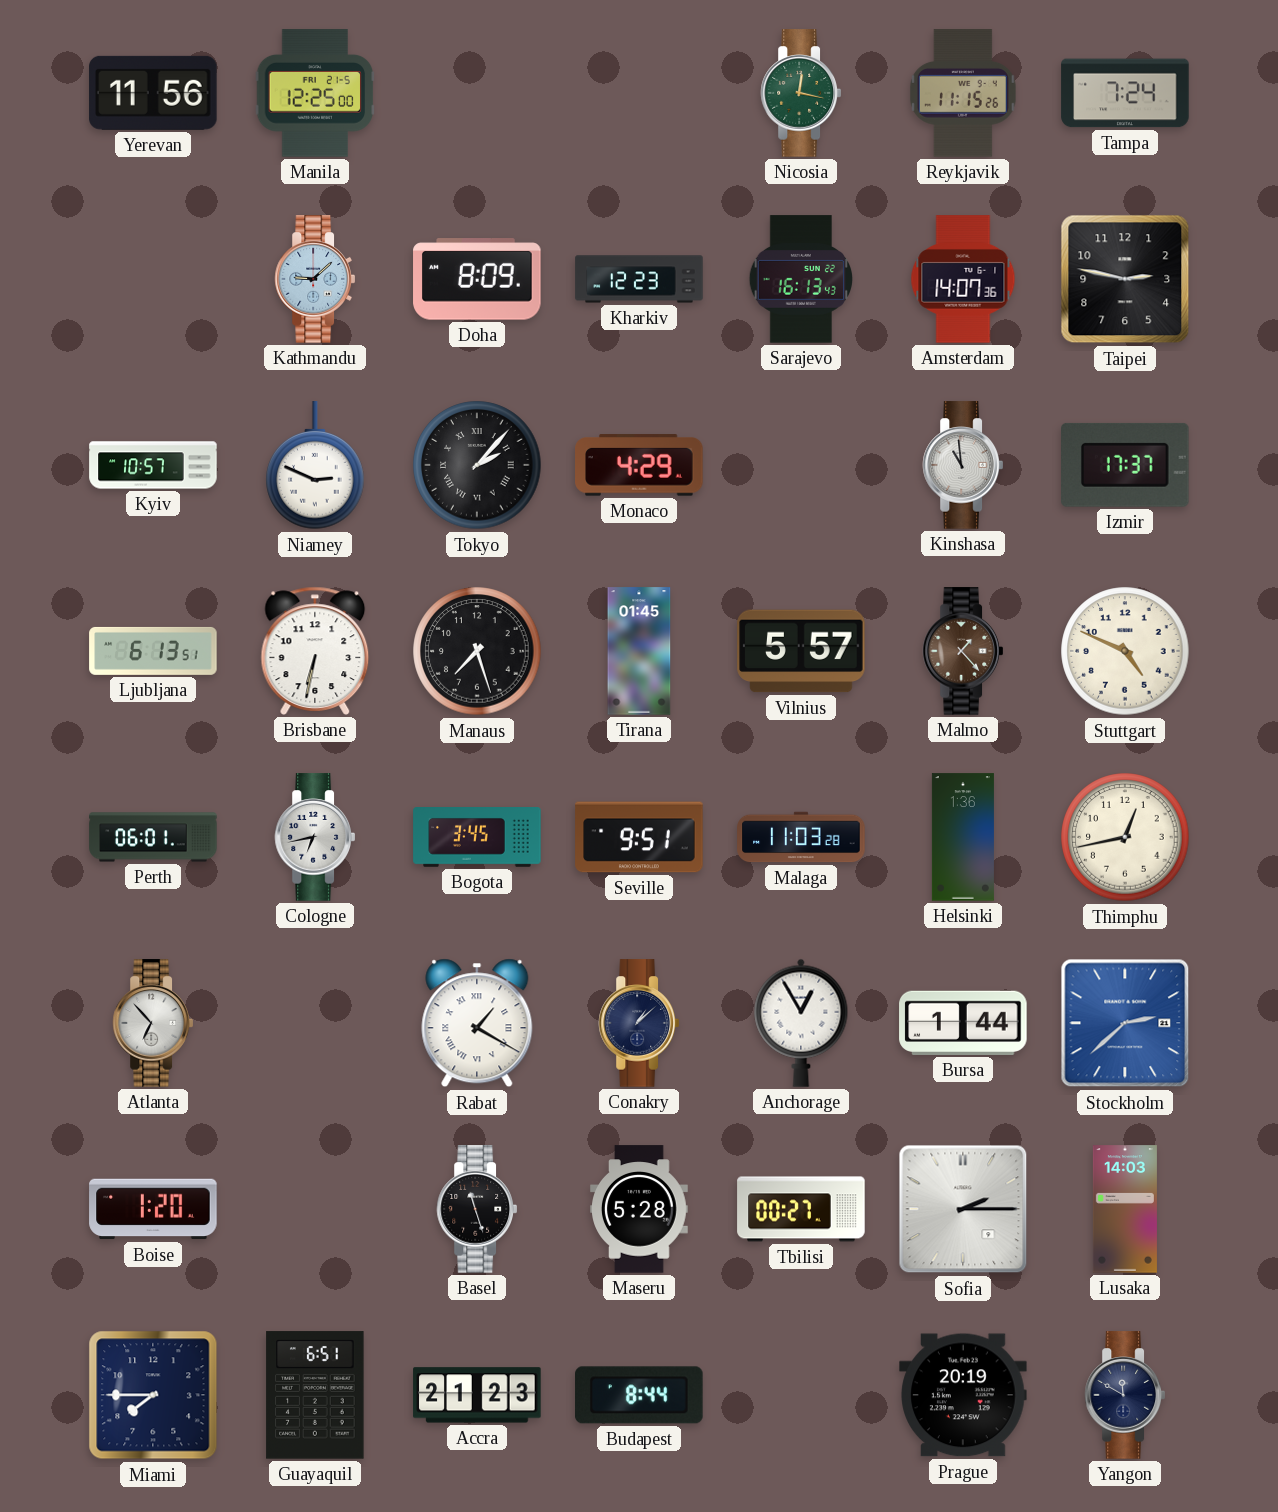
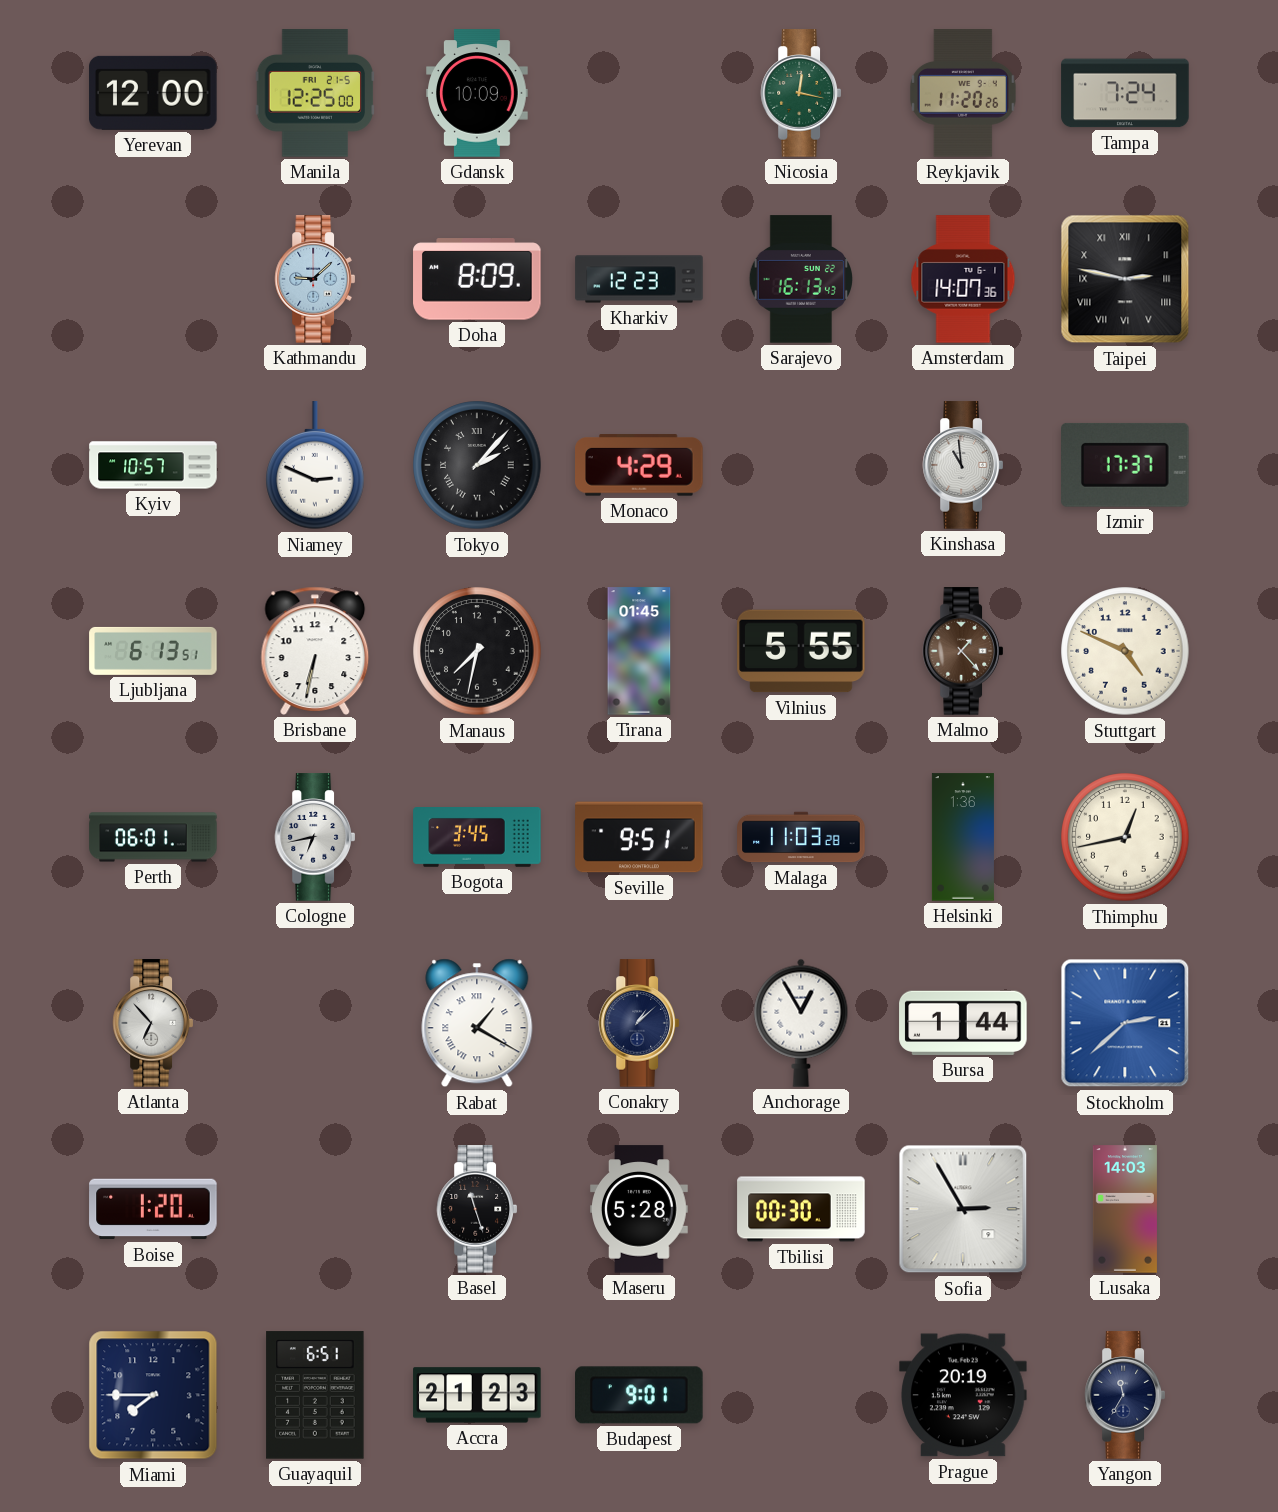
Yerevan: 11:56 -> 12:00
Gdansk: none -> 10:09
Reykjavik: 11:15 -> 11:20
Taipei numerals: Arabic -> Roman
Manaus: 7:27 -> 7:32
Vilnius: 5:57 -> 5:55
Tbilisi: 00:27 -> 00:30
Sofia: 2:15 -> 2:55
Budapest: 8:44 -> 9:01
Yangon: 11:50 -> 11:35
